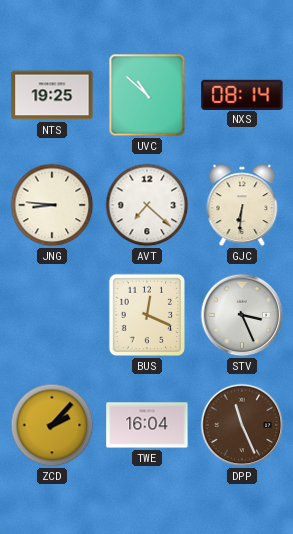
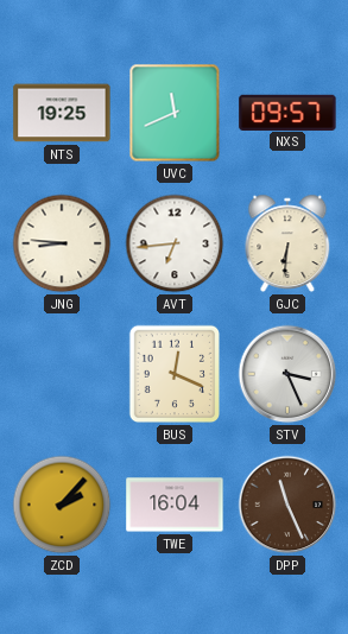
UVC: 10:52 -> 11:41
NXS: 08:14 -> 09:57
AVT: 7:22 -> 6:44
